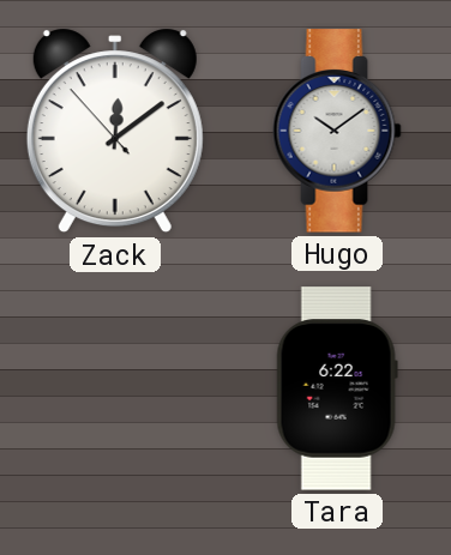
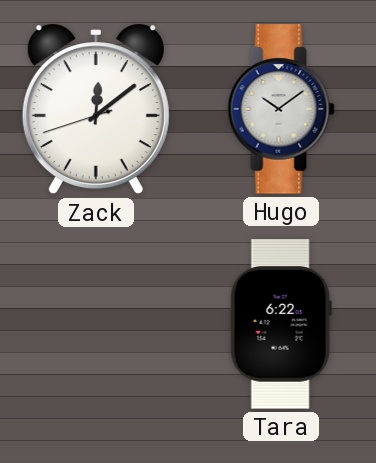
Zack: 12:08:53 -> 12:08:42
